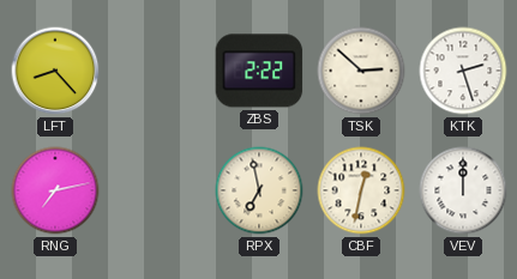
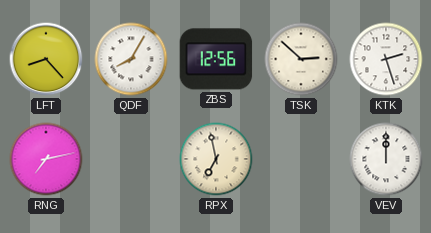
QDF: none -> 8:05
ZBS: 2:22 -> 12:56
CBF: 12:32 -> none
